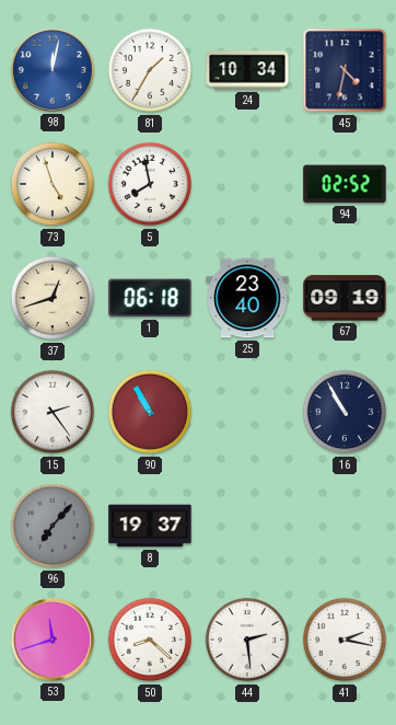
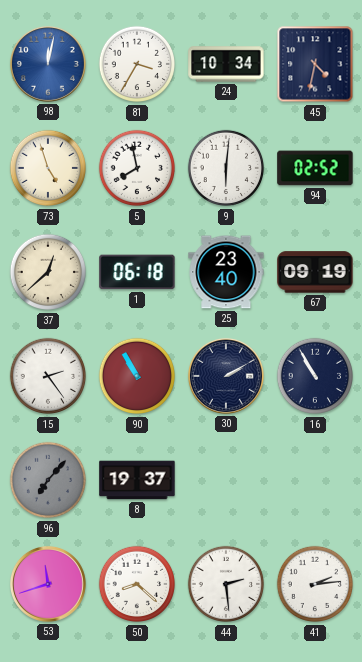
81: 1:35 -> 3:35
9: none -> 6:01
37: 12:42 -> 12:38
30: none -> 2:10
41: 2:17 -> 2:14
